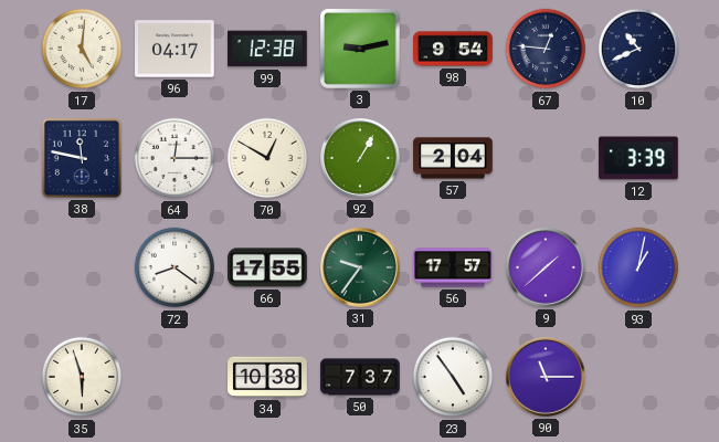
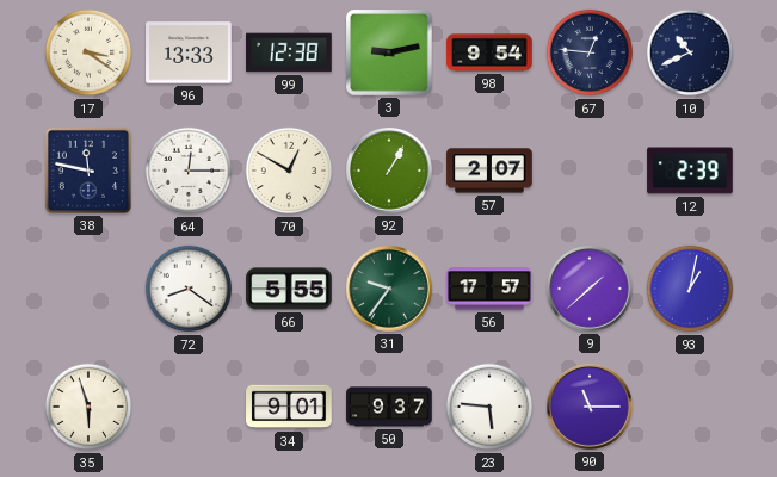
17: 5:01 -> 3:21
96: 04:17 -> 13:33
57: 2:04 -> 2:07
12: 3:39 -> 2:39
66: 17:55 -> 5:55
34: 10:38 -> 9:01
50: 7:37 -> 9:37
23: 4:54 -> 5:46
